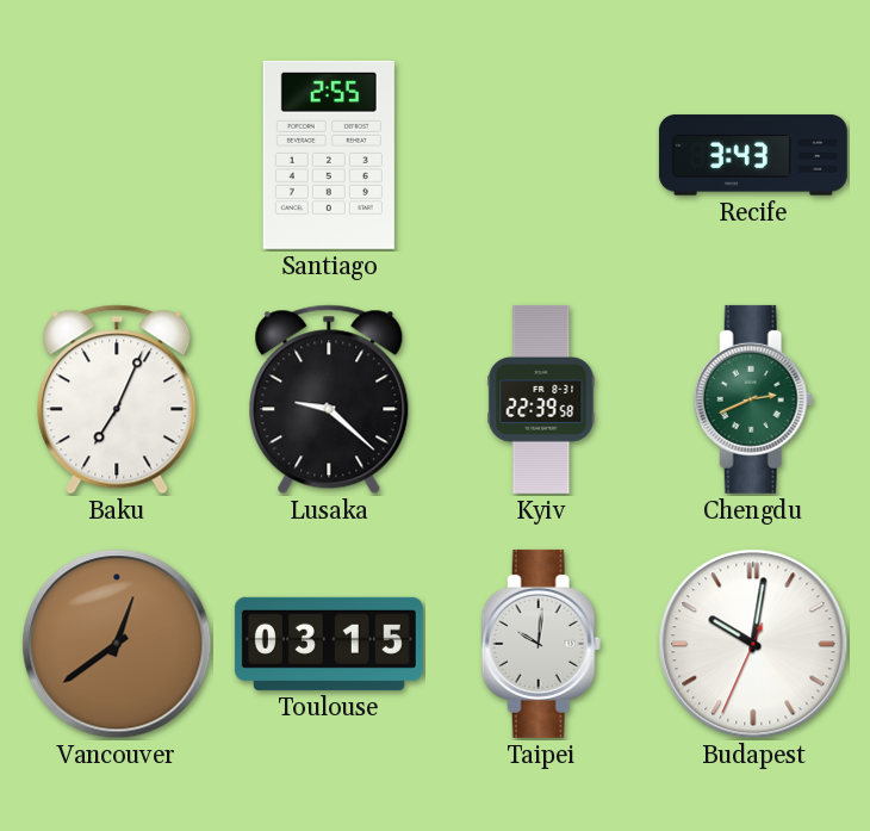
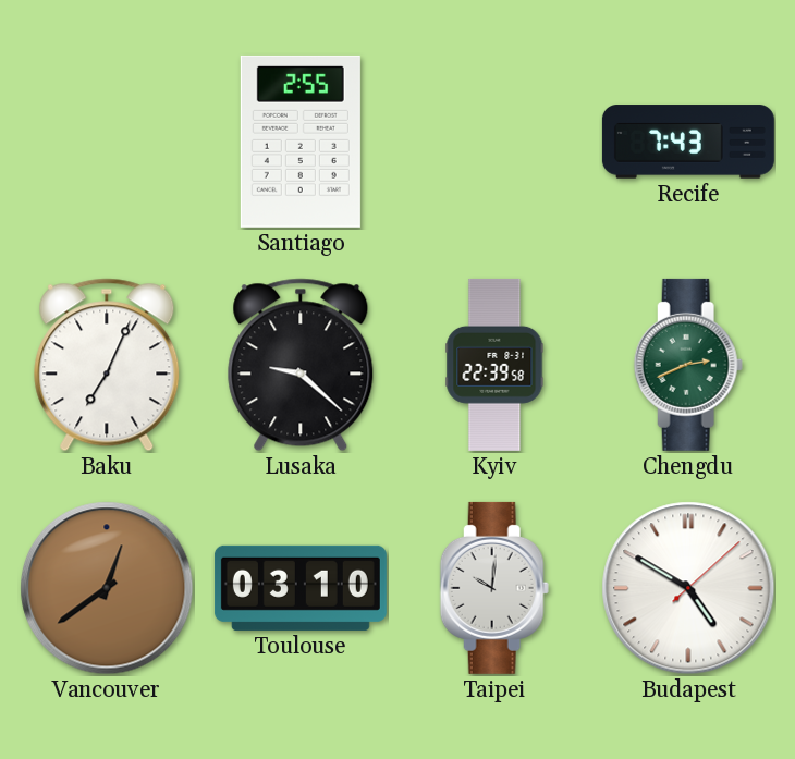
Recife: 3:43 -> 7:43
Toulouse: 03:15 -> 03:10
Budapest: 10:01 -> 4:50
